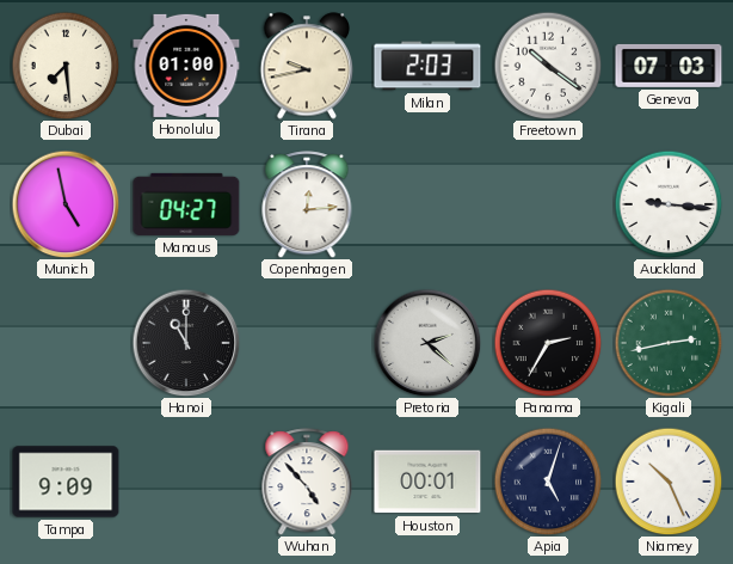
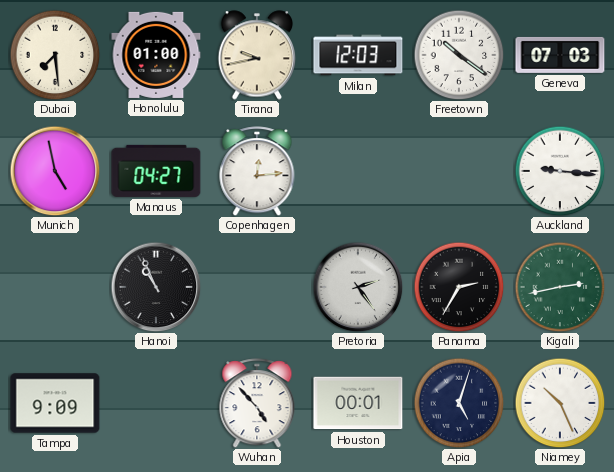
Milan: 2:03 -> 12:03
Hanoi: 11:00 -> 10:56
Pretoria: 2:22 -> 2:24
